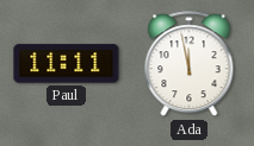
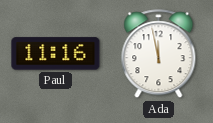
Paul: 11:11 -> 11:16
